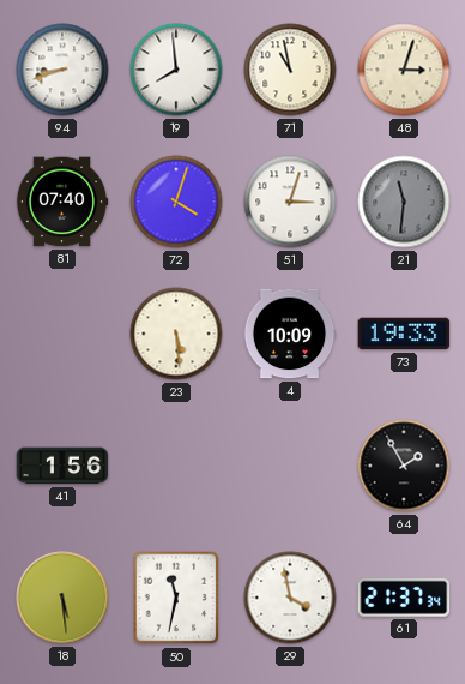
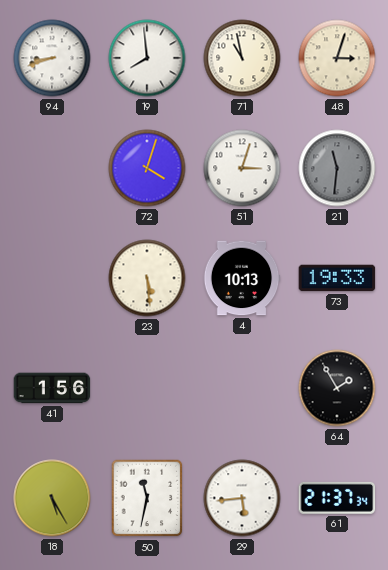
81: 07:40 -> none
4: 10:09 -> 10:13
18: 5:29 -> 5:25
29: 3:58 -> 5:44
